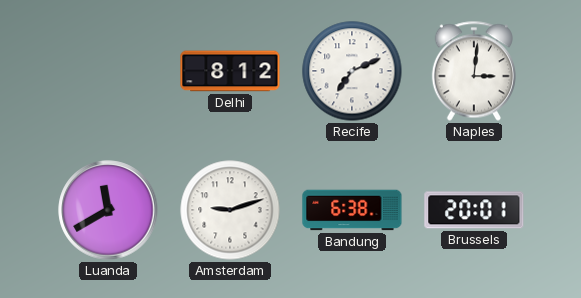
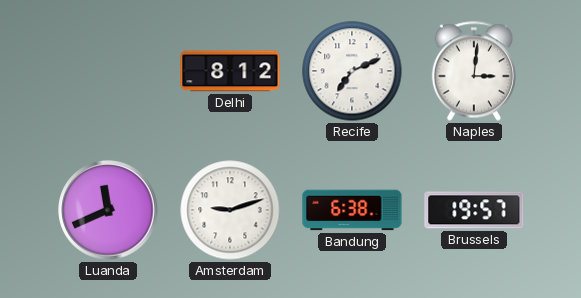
Luanda: 11:40 -> 11:41
Brussels: 20:01 -> 19:57
